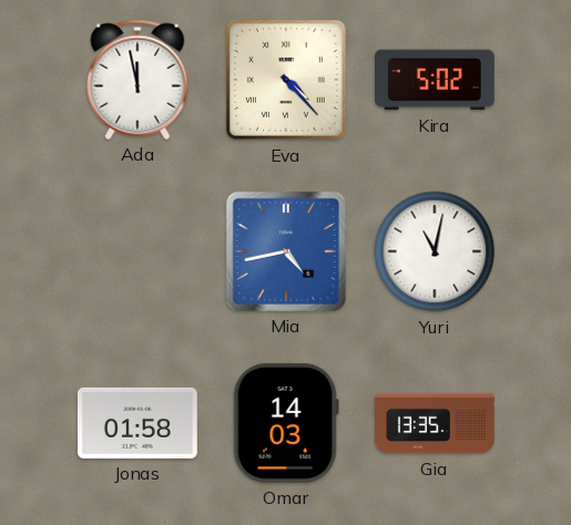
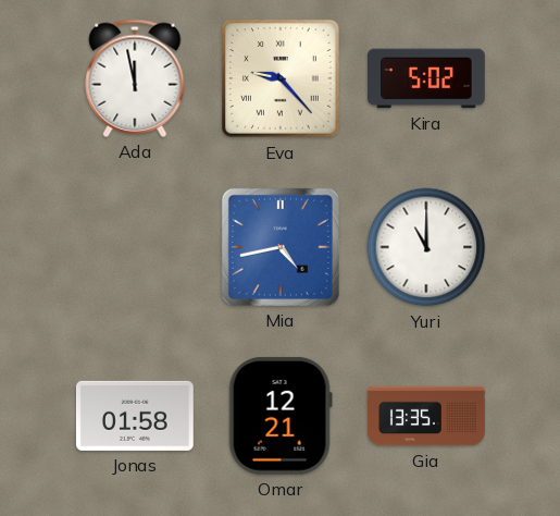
Eva: 4:23 -> 9:23
Yuri: 11:02 -> 11:00
Omar: 14:03 -> 12:21
